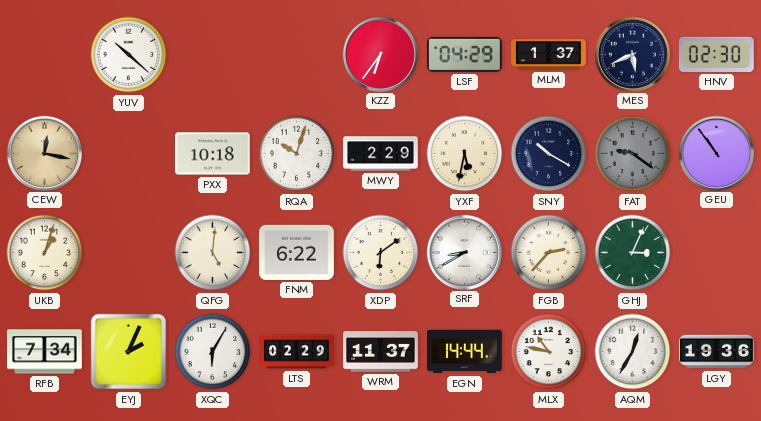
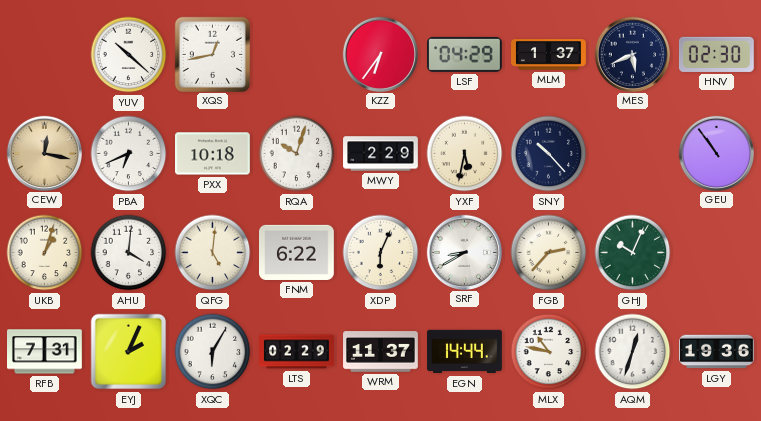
XQS: none -> 12:43
PBA: none -> 6:41
SNY: 10:20 -> 10:23
FAT: 9:21 -> none
AHU: none -> 4:01
XDP: 6:09 -> 6:04
GHJ: 3:04 -> 10:04
RFB: 7:34 -> 7:31
AQM: 12:35 -> 12:33
